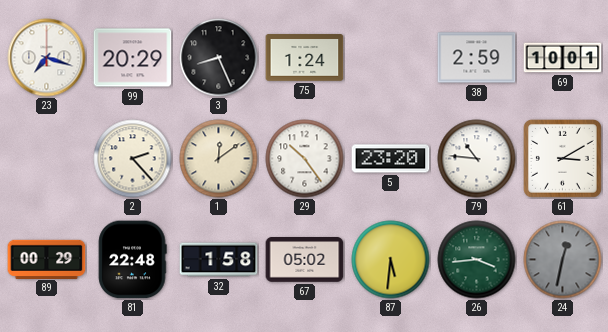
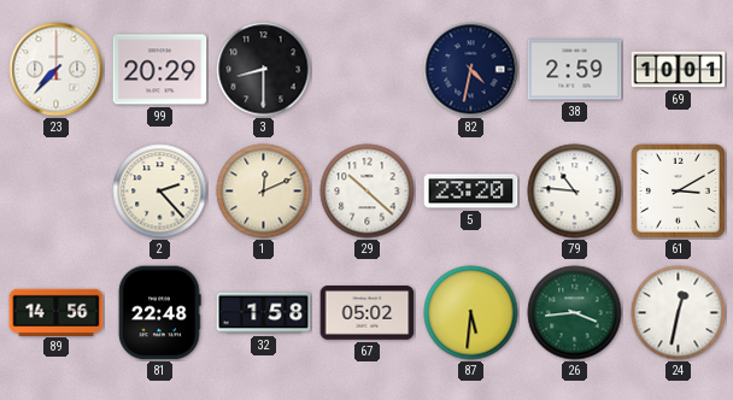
23: 7:18 -> 7:37
3: 8:26 -> 8:30
75: 1:24 -> none
82: none -> 4:32
1: 12:09 -> 12:11
29: 10:24 -> 10:22
89: 00:29 -> 14:56
24 dial: grey -> white
